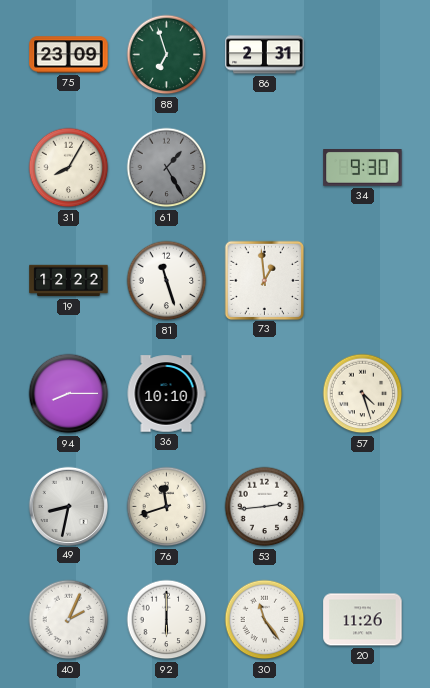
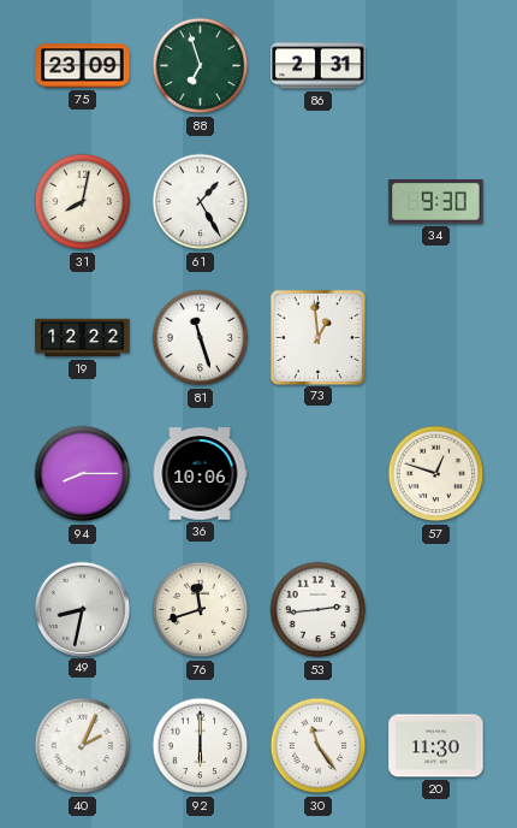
31: 8:05 -> 8:02
61 dial: grey -> white
36: 10:10 -> 10:06
57: 4:27 -> 12:48
20: 11:26 -> 11:30
